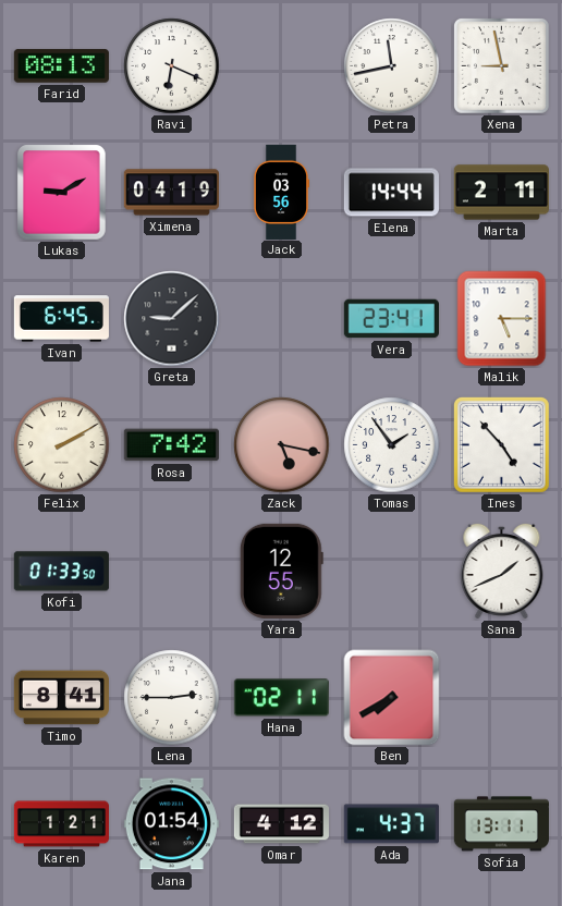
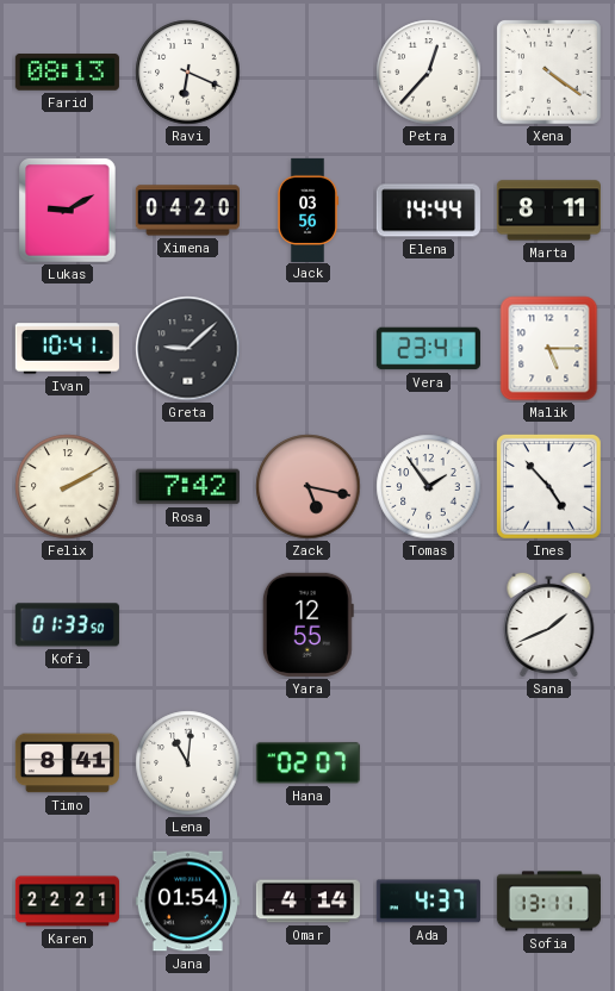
Petra: 11:43 -> 12:37
Xena: 8:58 -> 4:21
Ximena: 04:19 -> 04:20
Marta: 2:11 -> 8:11
Ivan: 6:45 -> 10:41
Lena: 2:45 -> 11:01
Hana: 02:11 -> 02:07
Ben: 7:40 -> none
Karen: 1:21 -> 22:21
Omar: 4:12 -> 4:14
